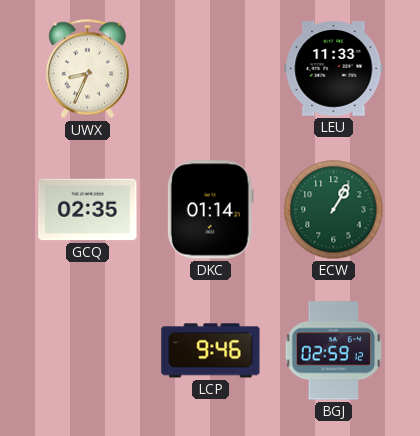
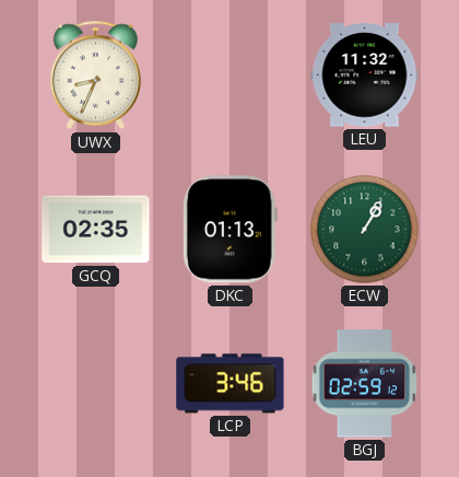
LEU: 11:33 -> 11:32
DKC: 01:14 -> 01:13
LCP: 9:46 -> 3:46
